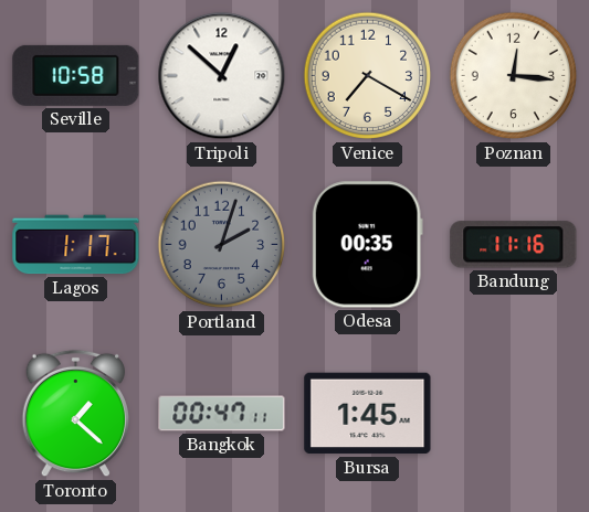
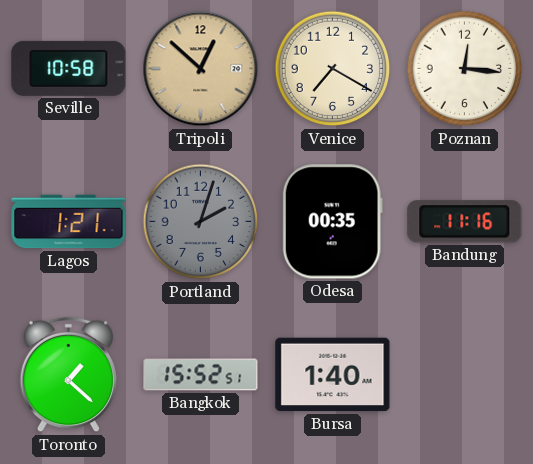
Tripoli dial: white -> champagne
Lagos: 1:17 -> 1:21
Bangkok: 00:47 -> 15:52
Bursa: 1:45 -> 1:40
